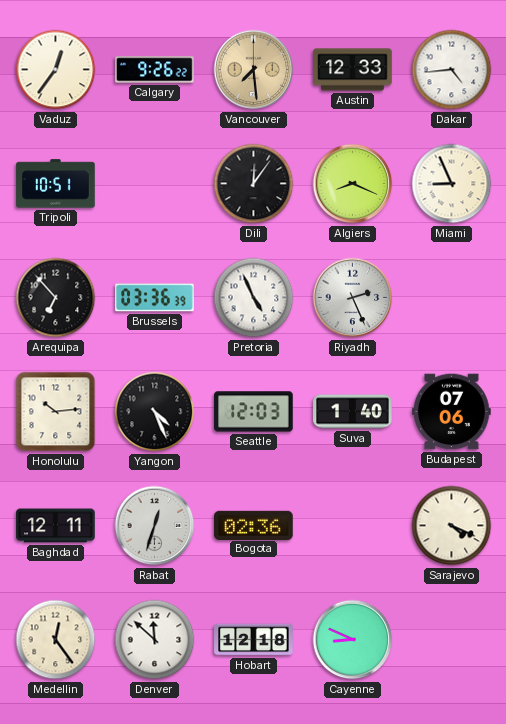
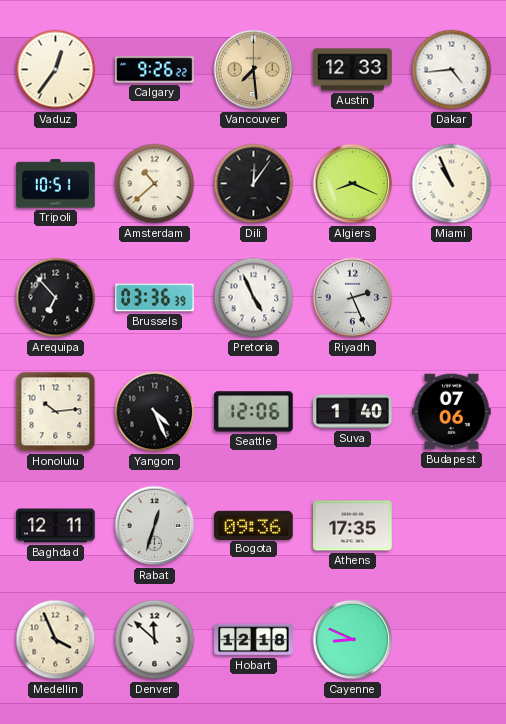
Amsterdam: none -> 10:38
Miami: 8:56 -> 10:56
Seattle: 12:03 -> 12:06
Bogota: 02:36 -> 09:36
Athens: none -> 17:35
Sarajevo: 4:19 -> none
Medellin: 12:24 -> 3:56
